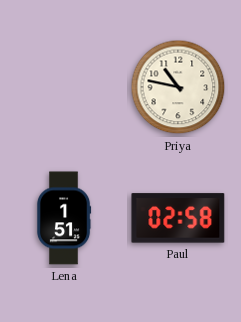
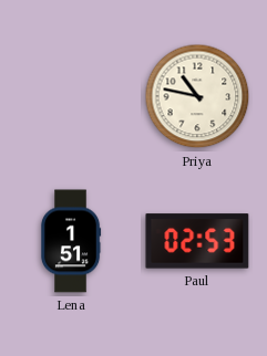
Paul: 02:58 -> 02:53
